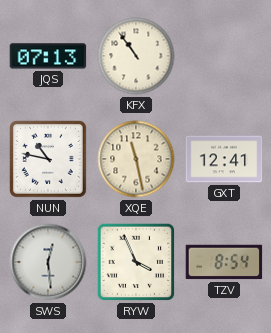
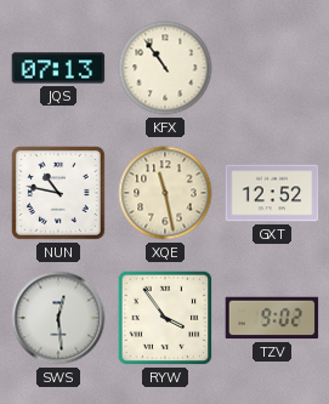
GXT: 12:41 -> 12:52
RYW: 3:56 -> 3:54
TZV: 8:54 -> 9:02
